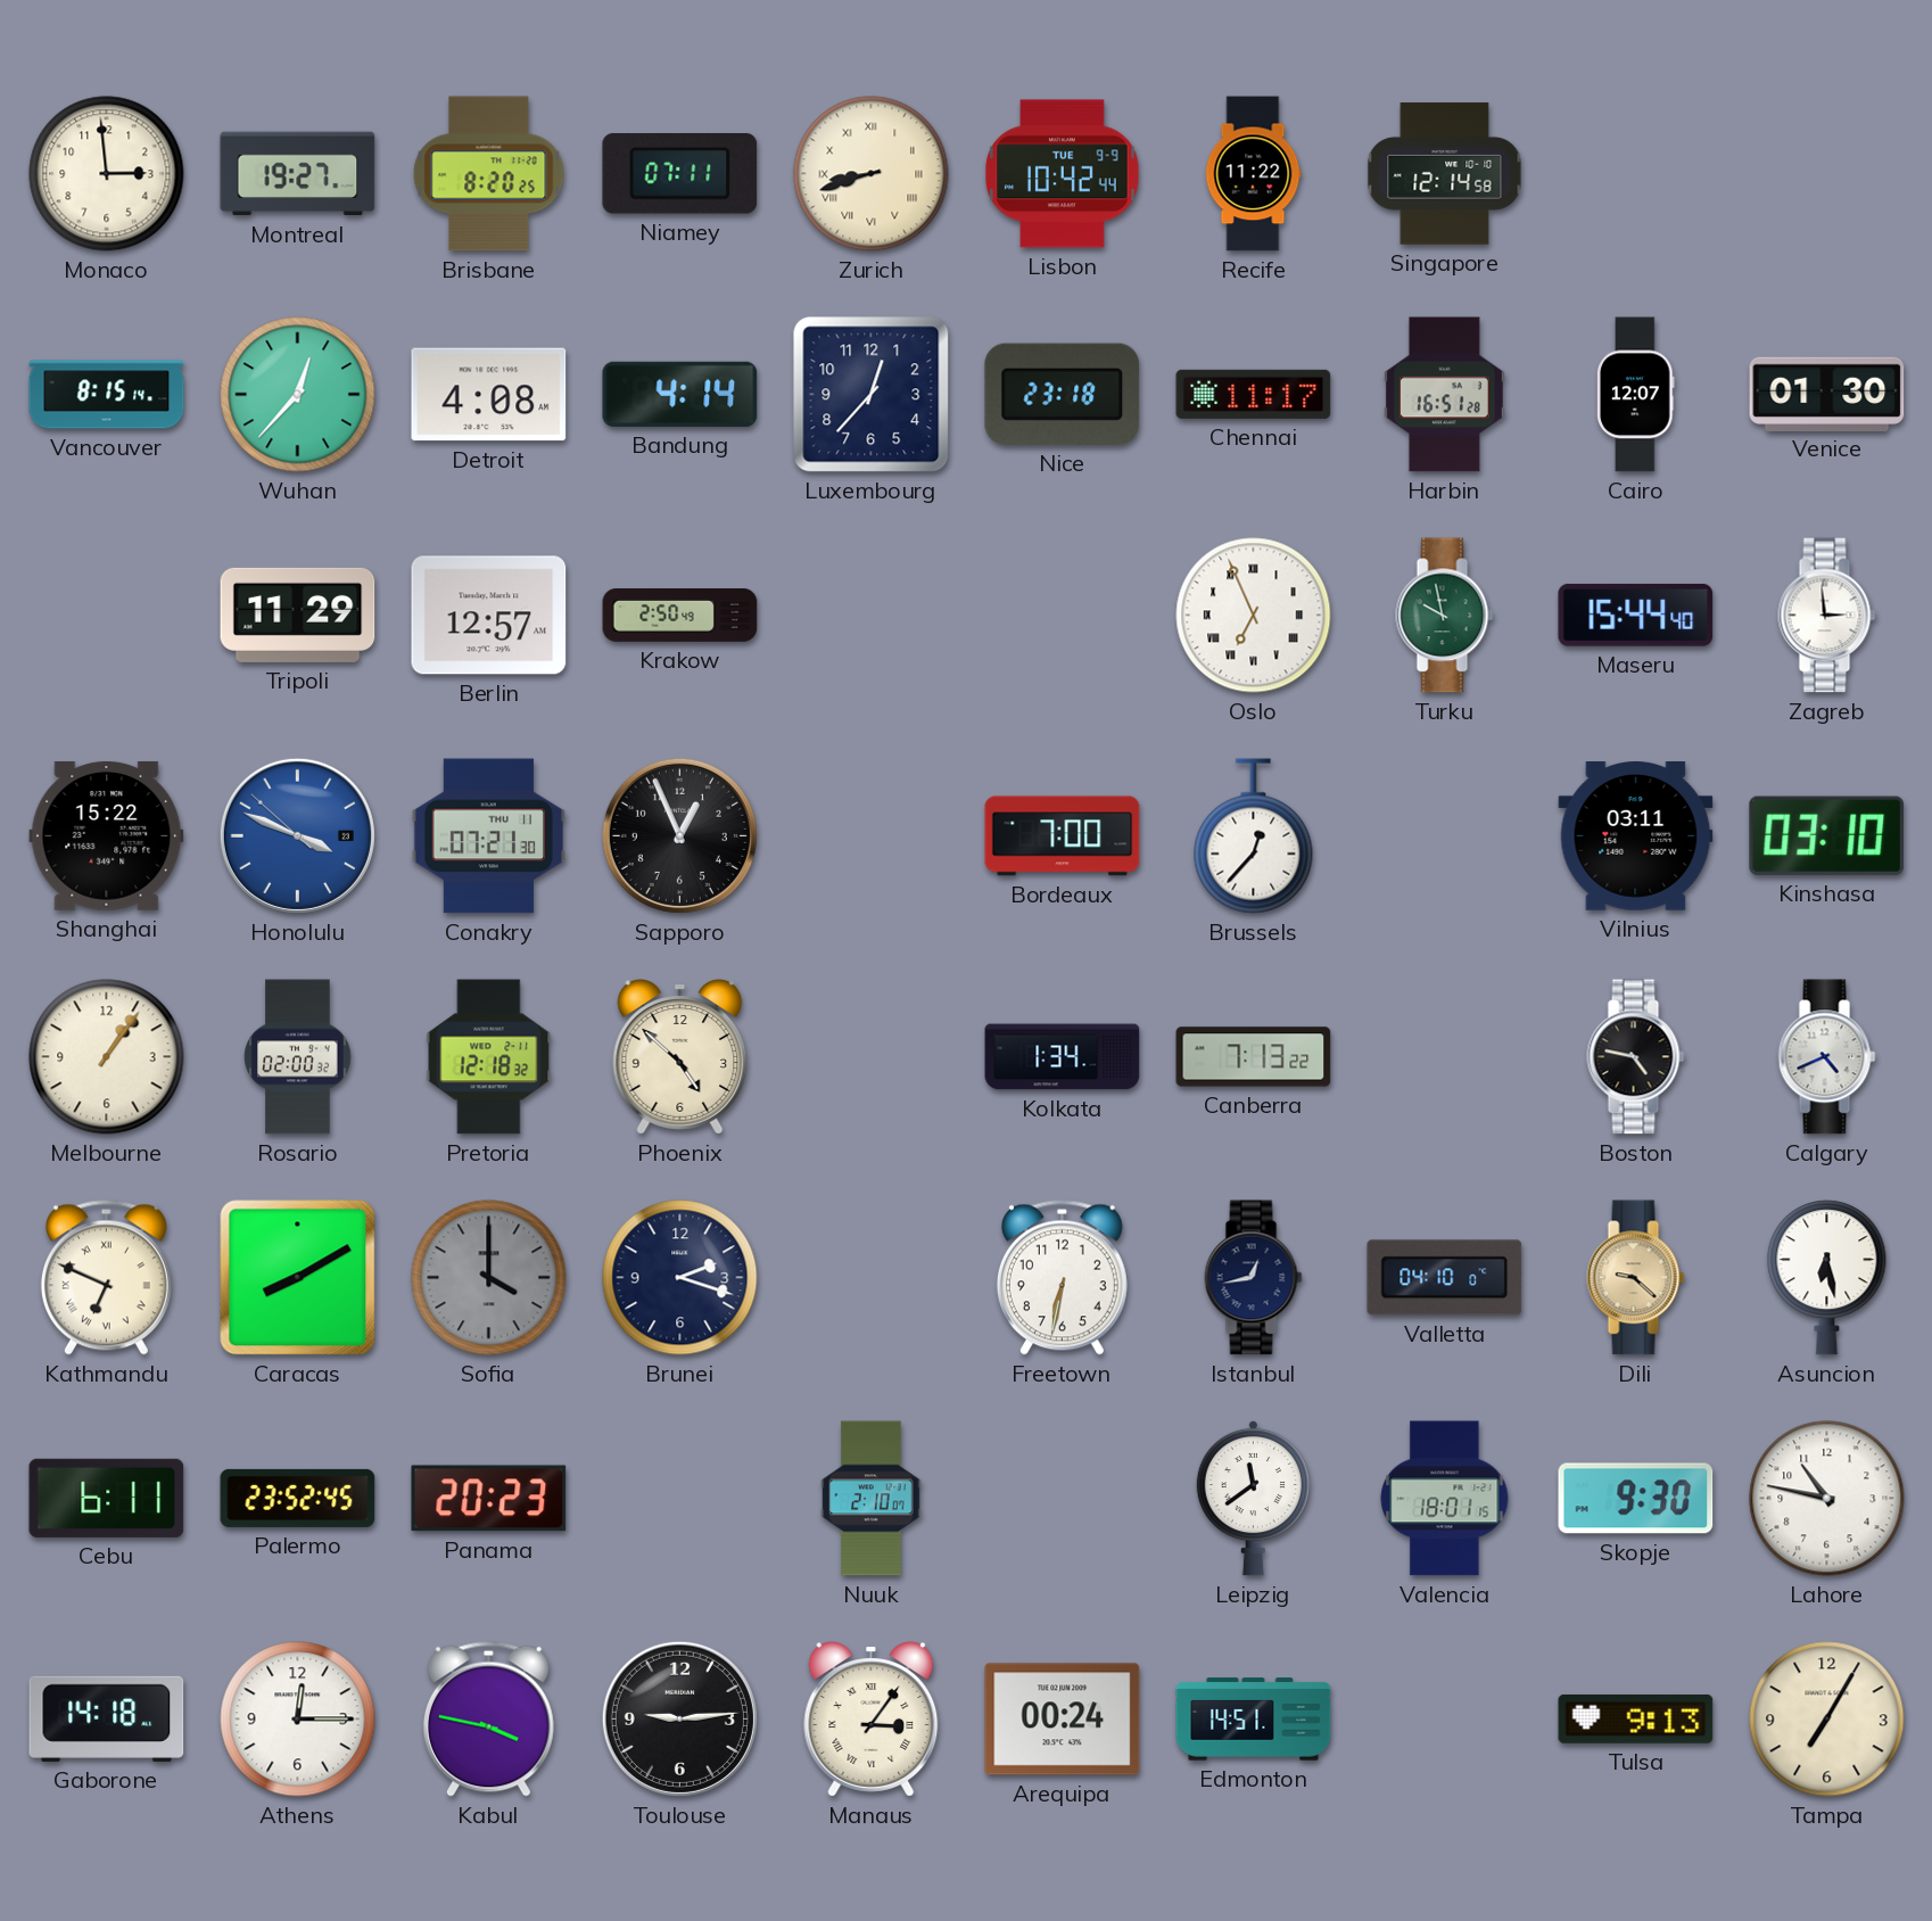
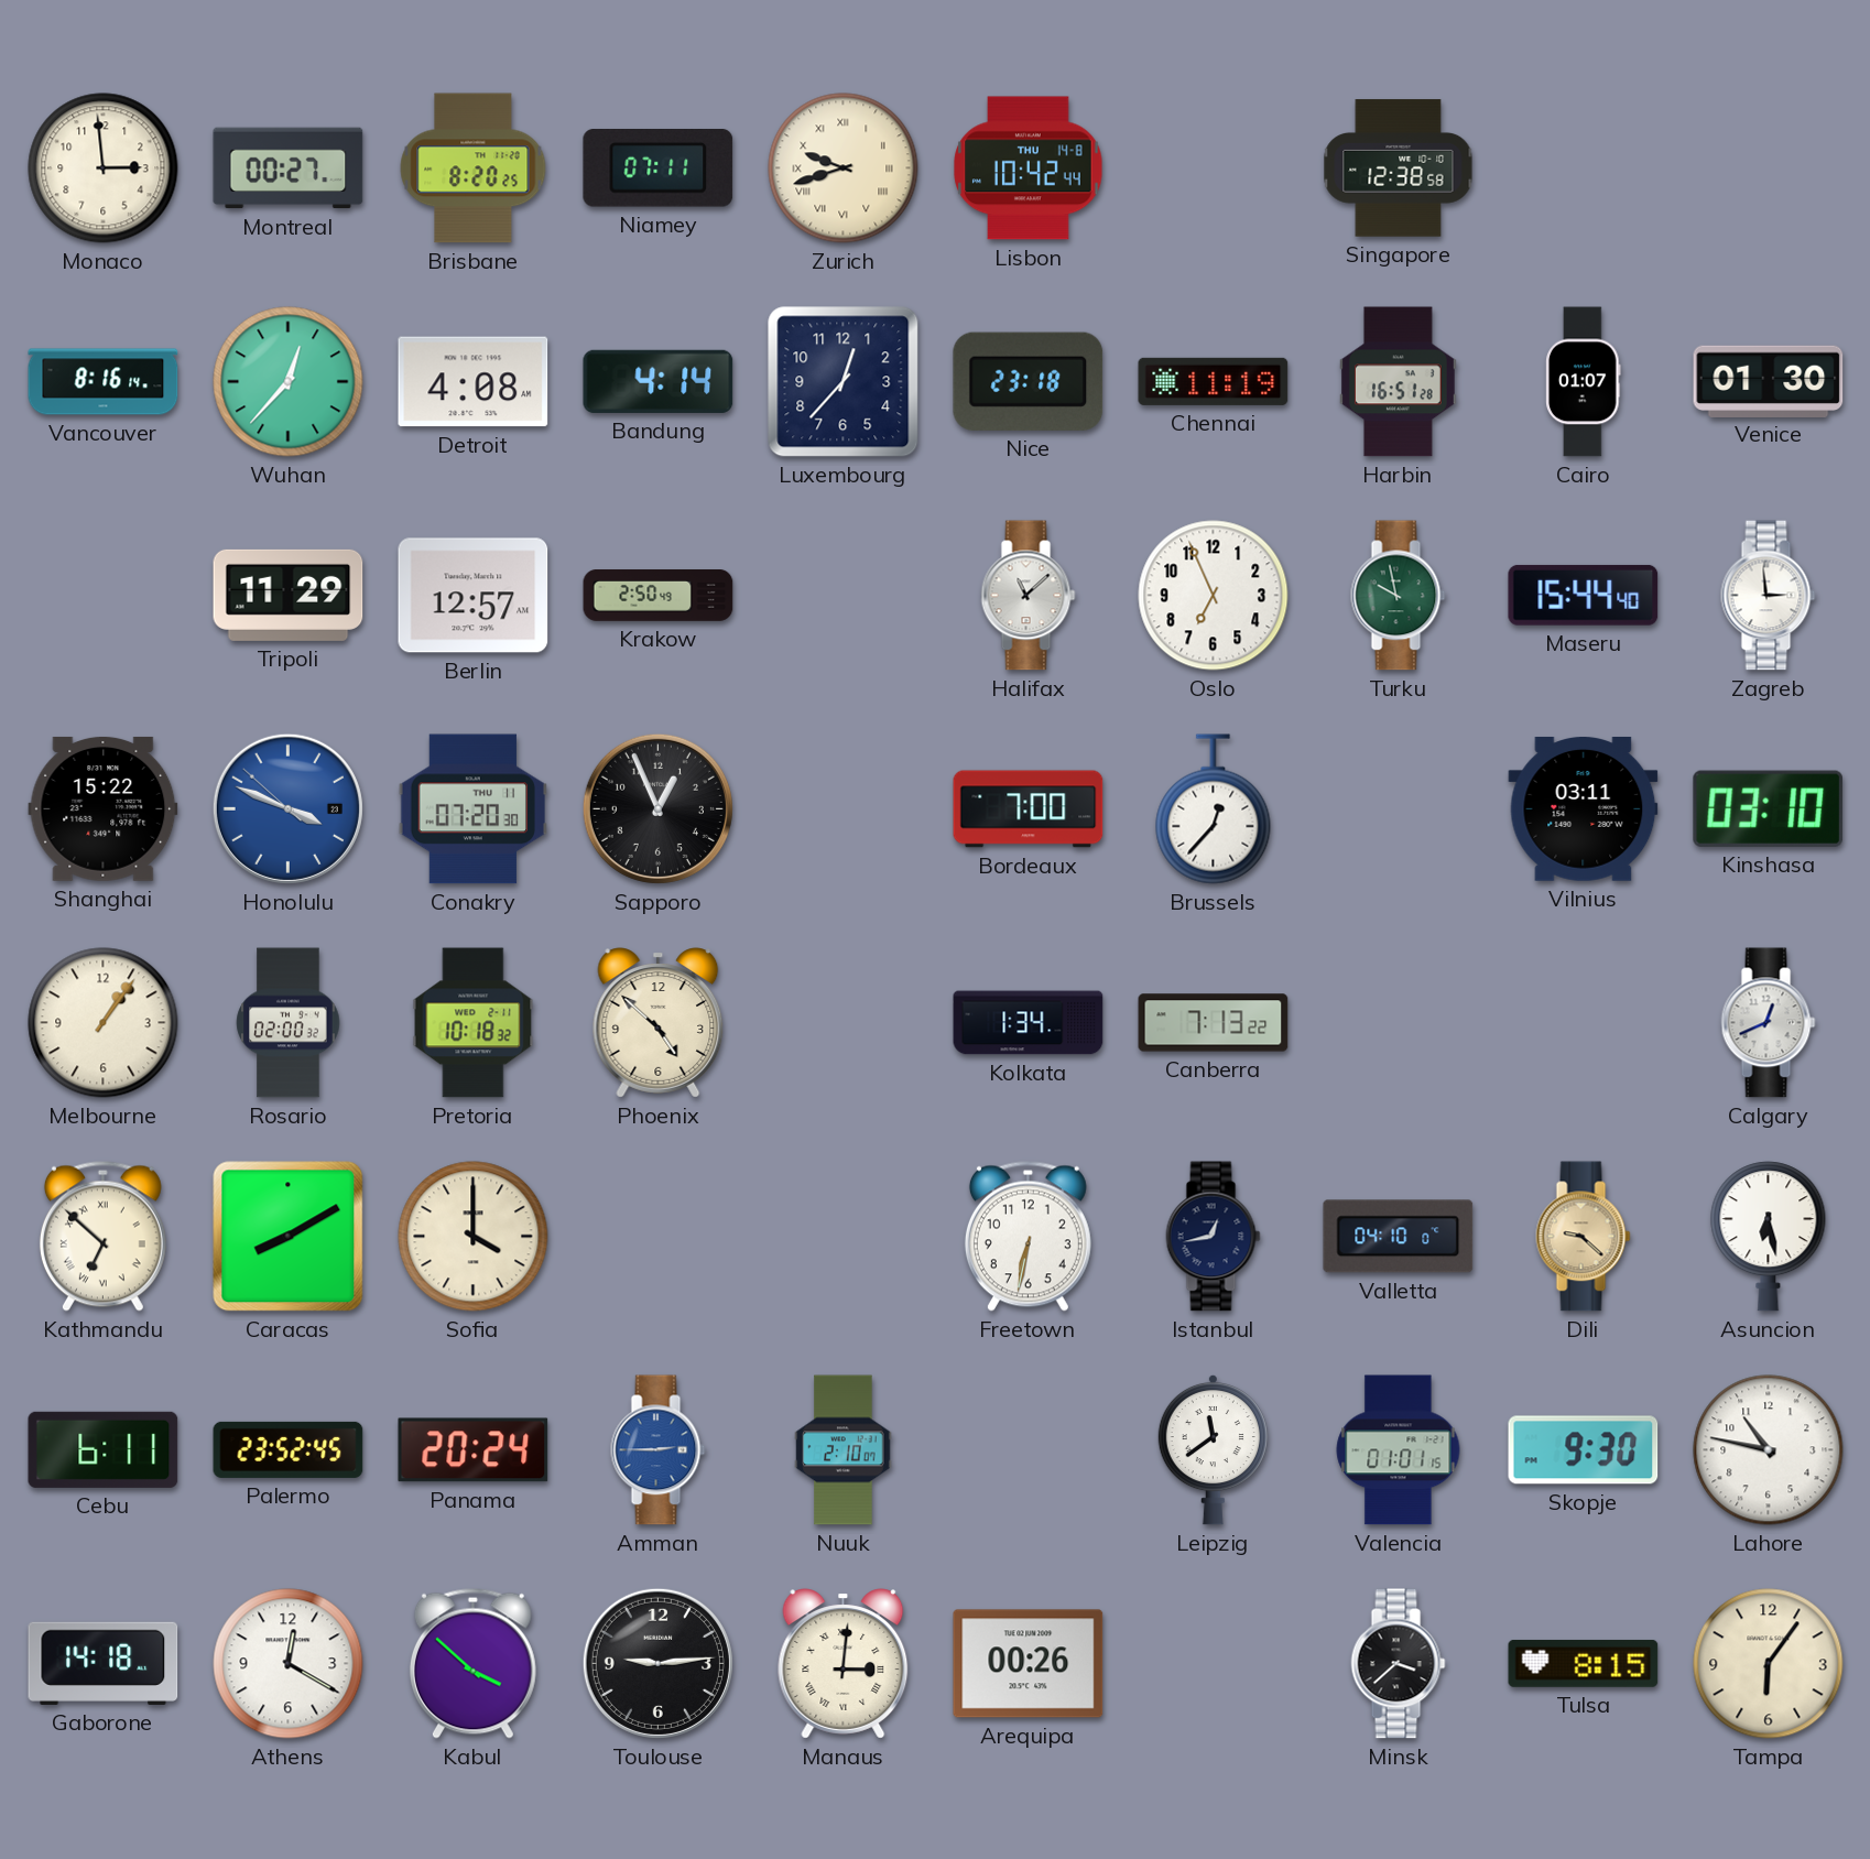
Montreal: 19:27 -> 00:27
Zurich: 8:42 -> 9:42
Lisbon date: TUE 9-9 -> THU 14-8
Recife: 11:22 -> none
Singapore: 12:14 -> 12:38
Vancouver: 8:15 -> 8:16
Chennai: 11:17 -> 11:19
Cairo: 12:07 -> 01:07
Halifax: none -> 11:08
Oslo numerals: Roman -> Arabic
Conakry: 07:21 -> 07:20
Pretoria: 12:18 -> 10:18
Boston: 4:47 -> none
Calgary: 4:41 -> 12:41
Kathmandu: 6:49 -> 6:52
Sofia dial: grey -> cream
Brunei: 2:18 -> none
Panama: 20:23 -> 20:24
Amman: none -> 2:45
Valencia: 18:01 -> 01:01
Athens: 12:15 -> 12:20
Kabul: 3:47 -> 3:52
Manaus: 3:06 -> 3:01
Arequipa: 00:24 -> 00:26
Edmonton: 14:51 -> none
Minsk: none -> 3:38
Tulsa: 9:13 -> 8:15
Tampa: 7:05 -> 6:06
